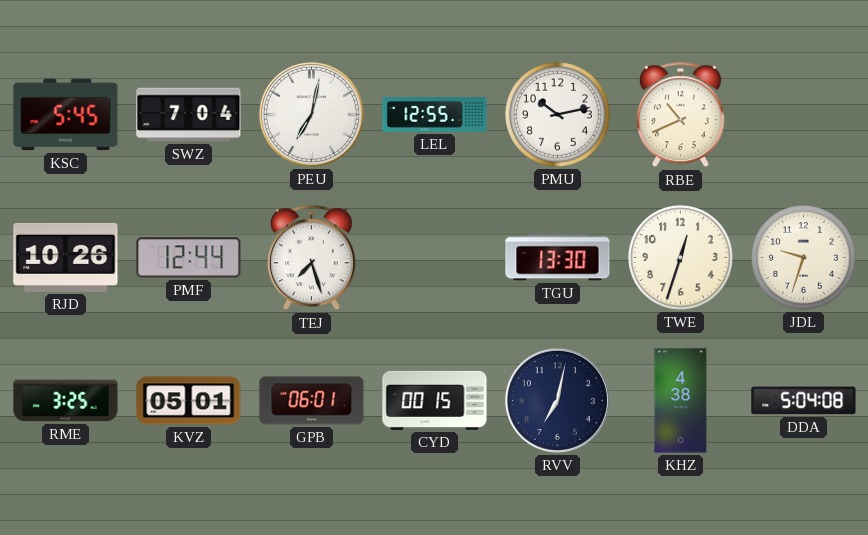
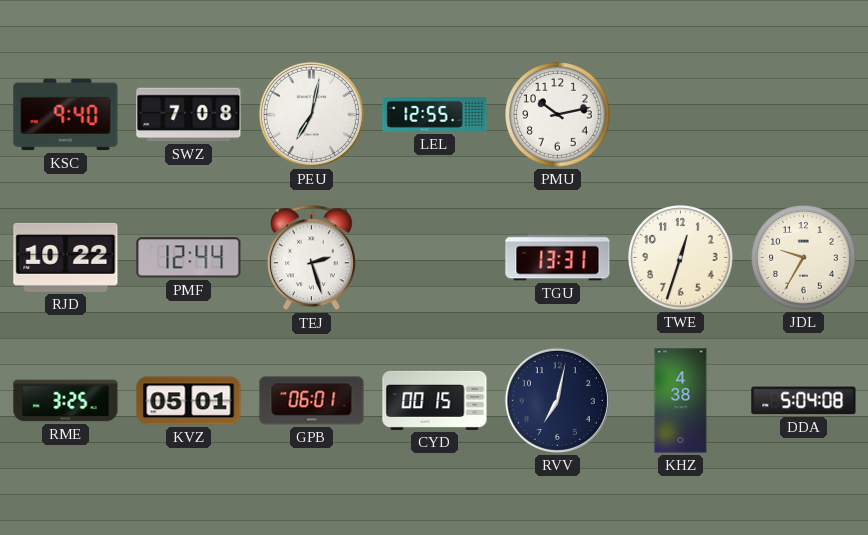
KSC: 5:45 -> 9:40
SWZ: 7:04 -> 7:08
RBE: 10:41 -> none
RJD: 10:26 -> 10:22
TEJ: 7:27 -> 2:27
TGU: 13:30 -> 13:31
JDL: 9:33 -> 9:35
